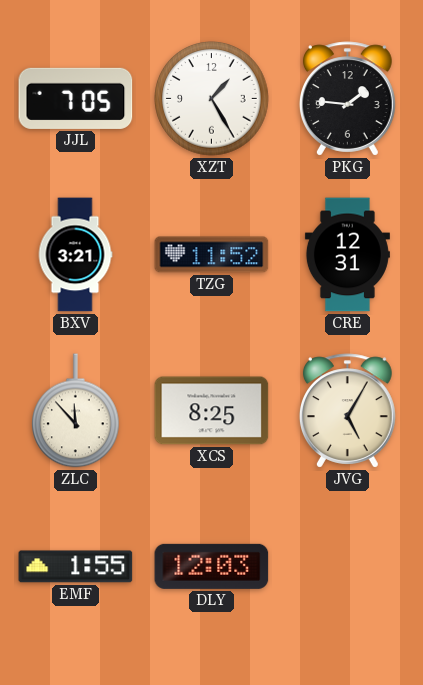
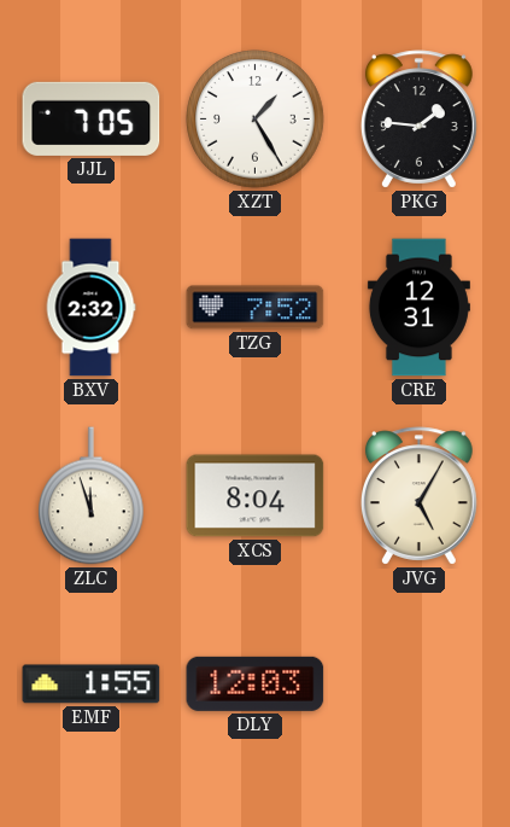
BXV: 3:21 -> 2:32
TZG: 11:52 -> 7:52
ZLC: 11:53 -> 11:57
XCS: 8:25 -> 8:04
